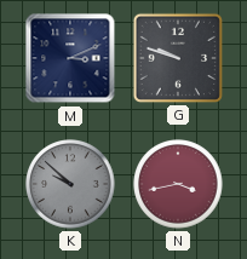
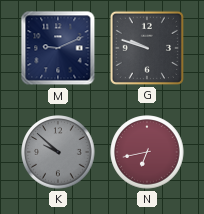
M: 3:11 -> 9:11
N: 3:43 -> 6:43
